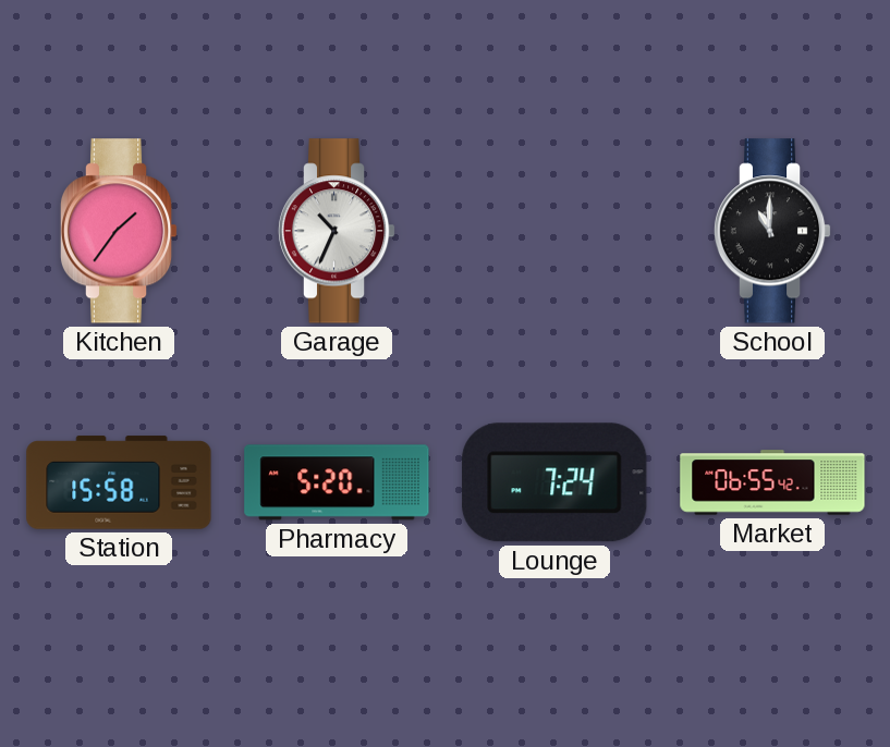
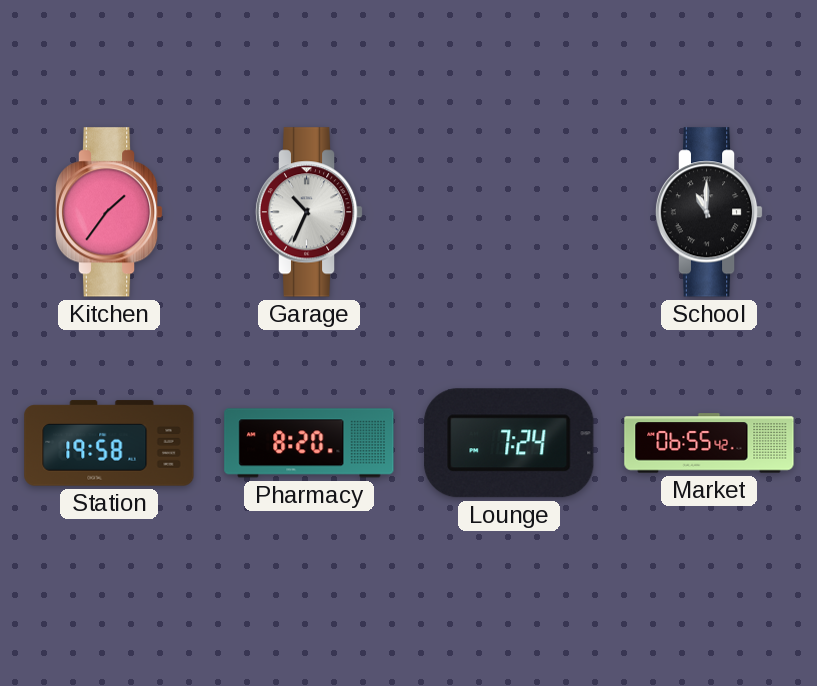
Station: 15:58 -> 19:58
Pharmacy: 5:20 -> 8:20
